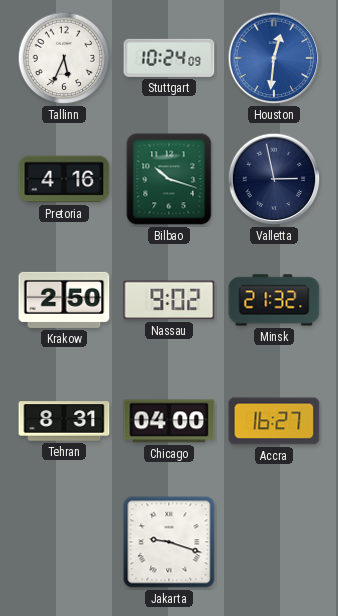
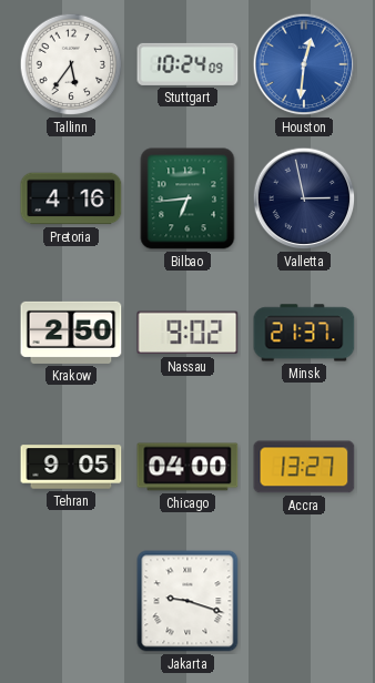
Tallinn: 5:34 -> 5:36
Bilbao: 10:18 -> 6:44
Minsk: 21:32 -> 21:37
Tehran: 8:31 -> 9:05
Accra: 16:27 -> 13:27
